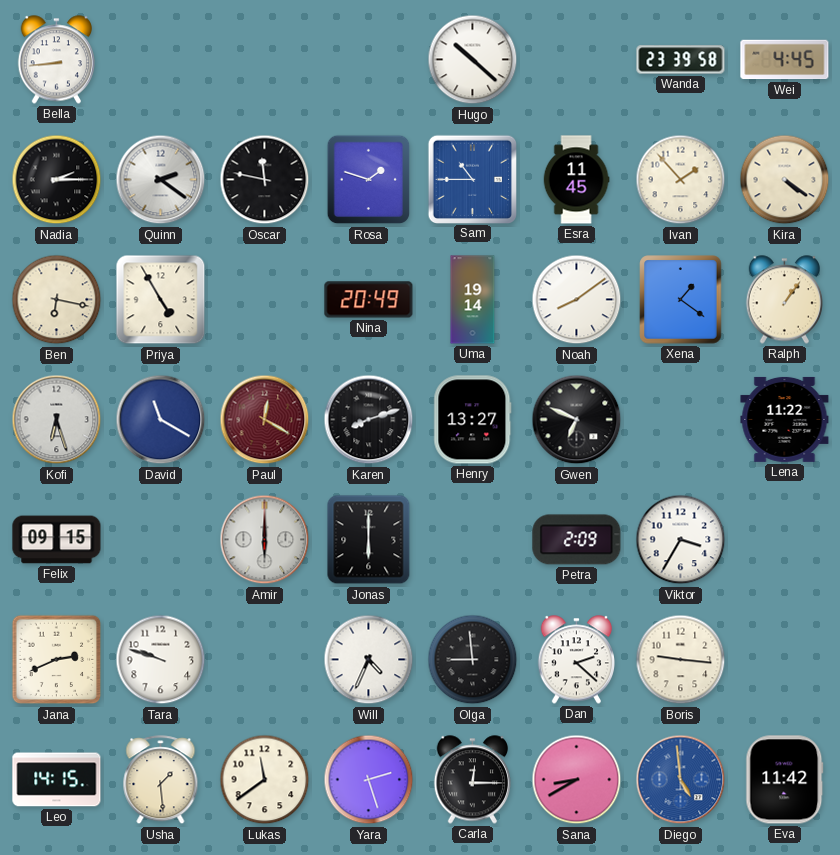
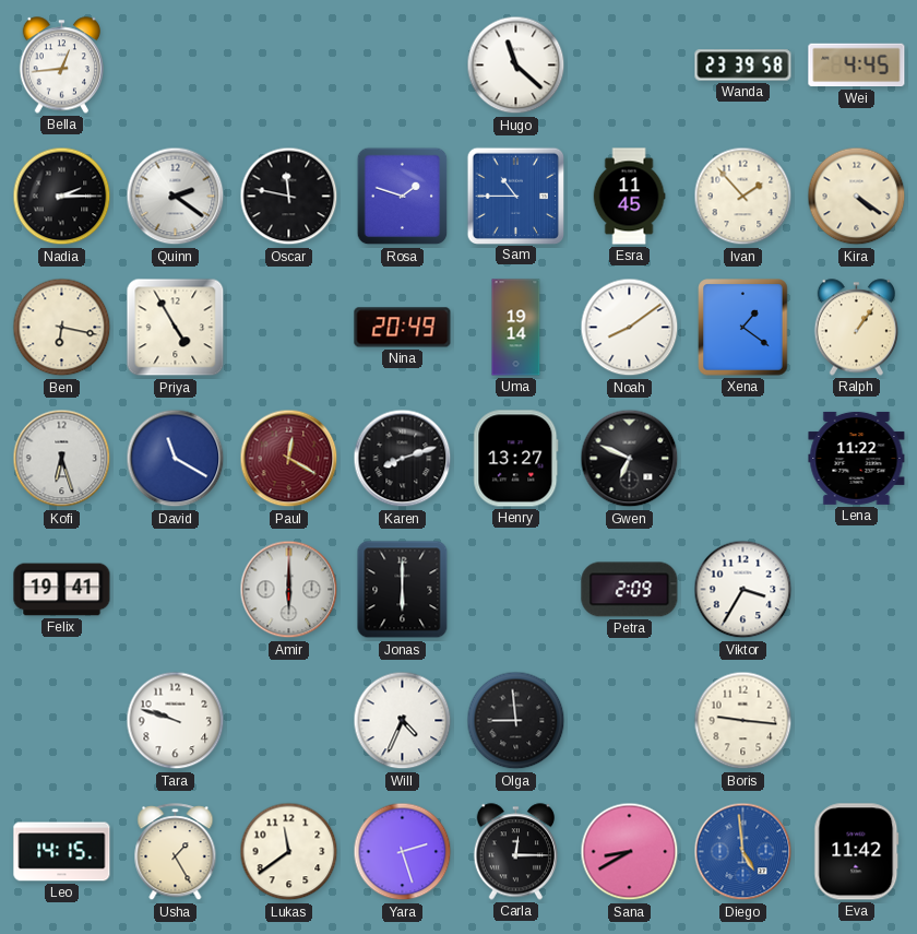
Bella: 8:44 -> 12:44
Hugo: 10:22 -> 11:22
Felix: 09:15 -> 19:41
Jana: 2:41 -> none
Dan: 2:22 -> none
Usha: 1:29 -> 1:25
